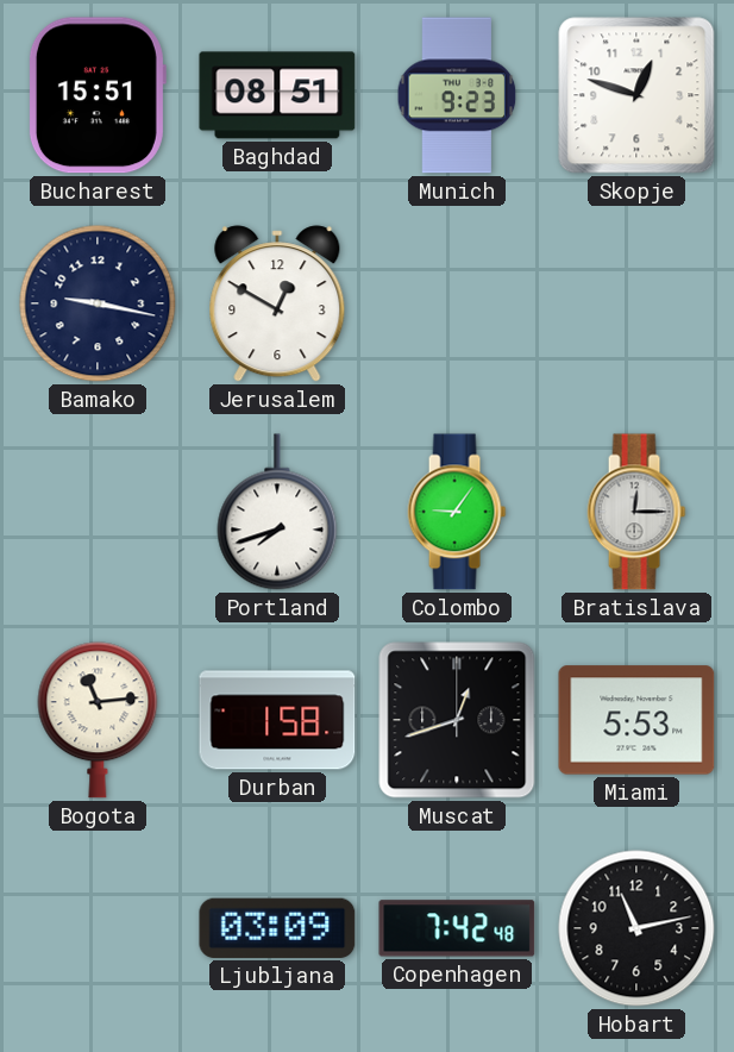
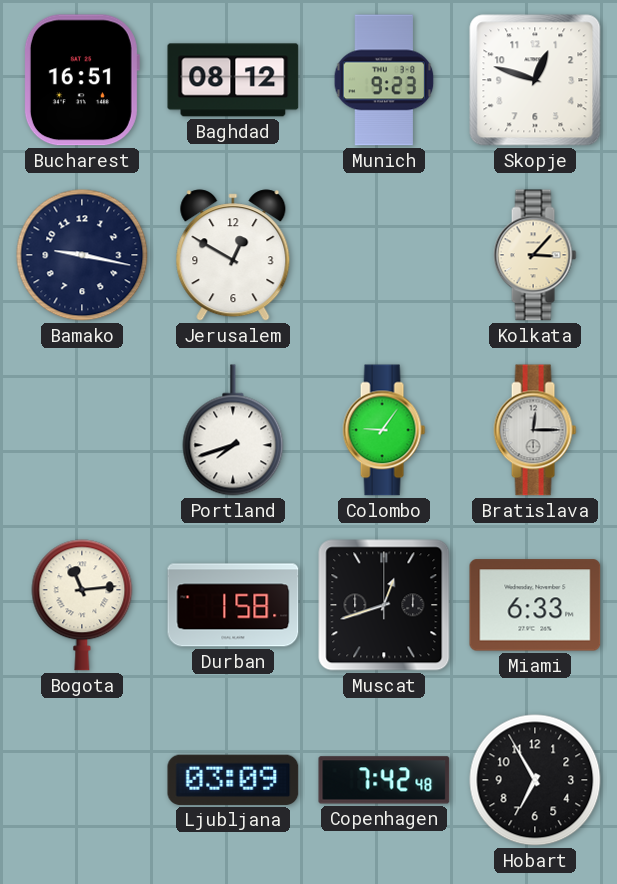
Bucharest: 15:51 -> 16:51
Baghdad: 08:51 -> 08:12
Kolkata: none -> 3:07
Miami: 5:53 -> 6:33
Hobart: 11:13 -> 6:55
